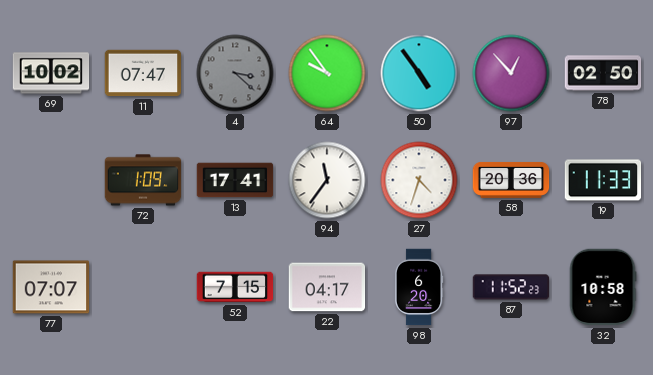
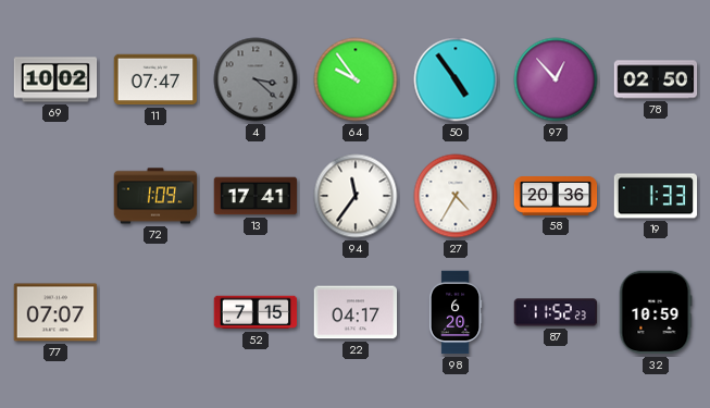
27: 4:33 -> 4:35
19: 11:33 -> 1:33
32: 10:58 -> 10:59
